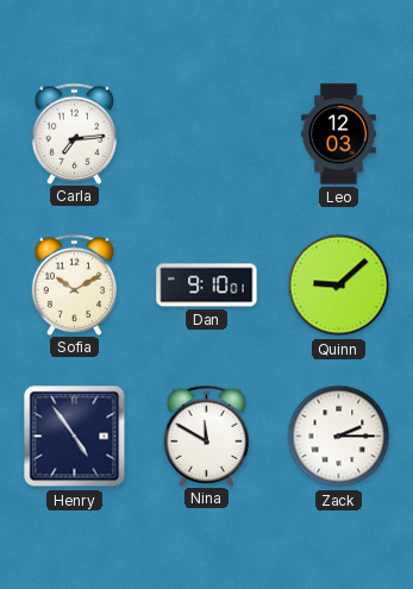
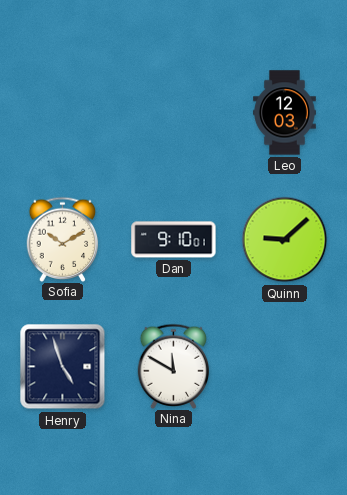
Carla: 7:14 -> none
Henry: 4:54 -> 4:57
Zack: 2:15 -> none
